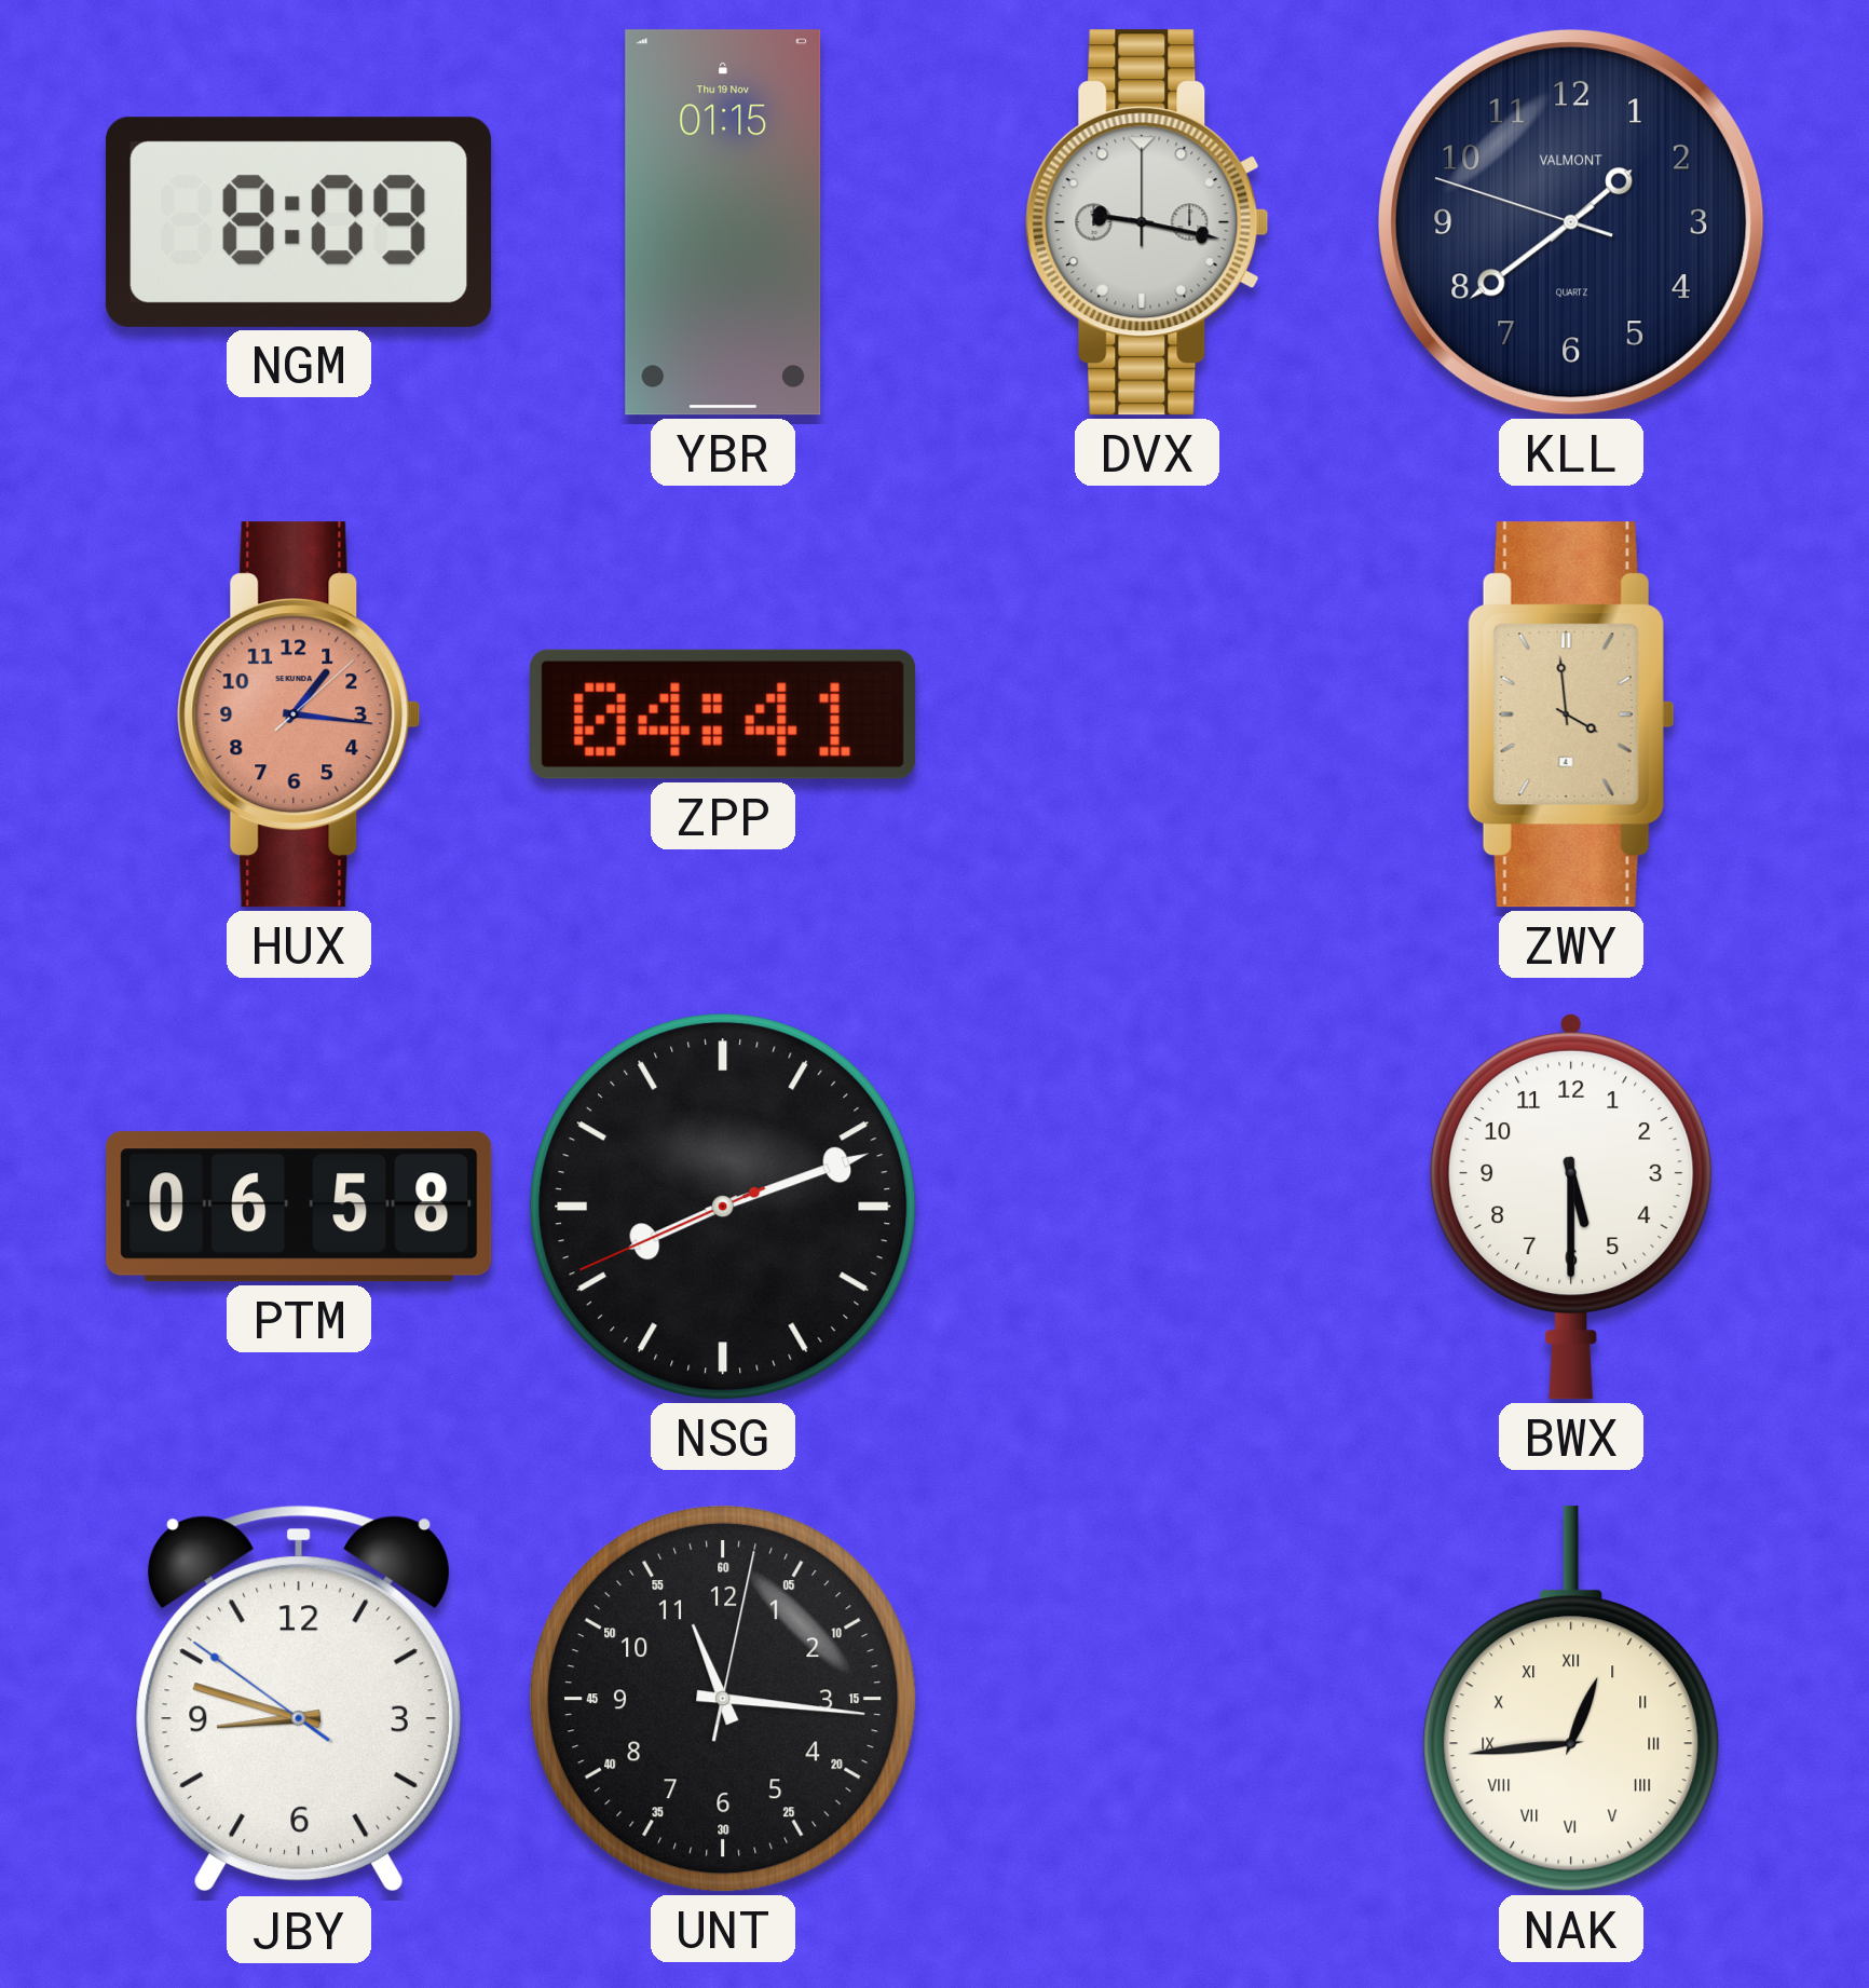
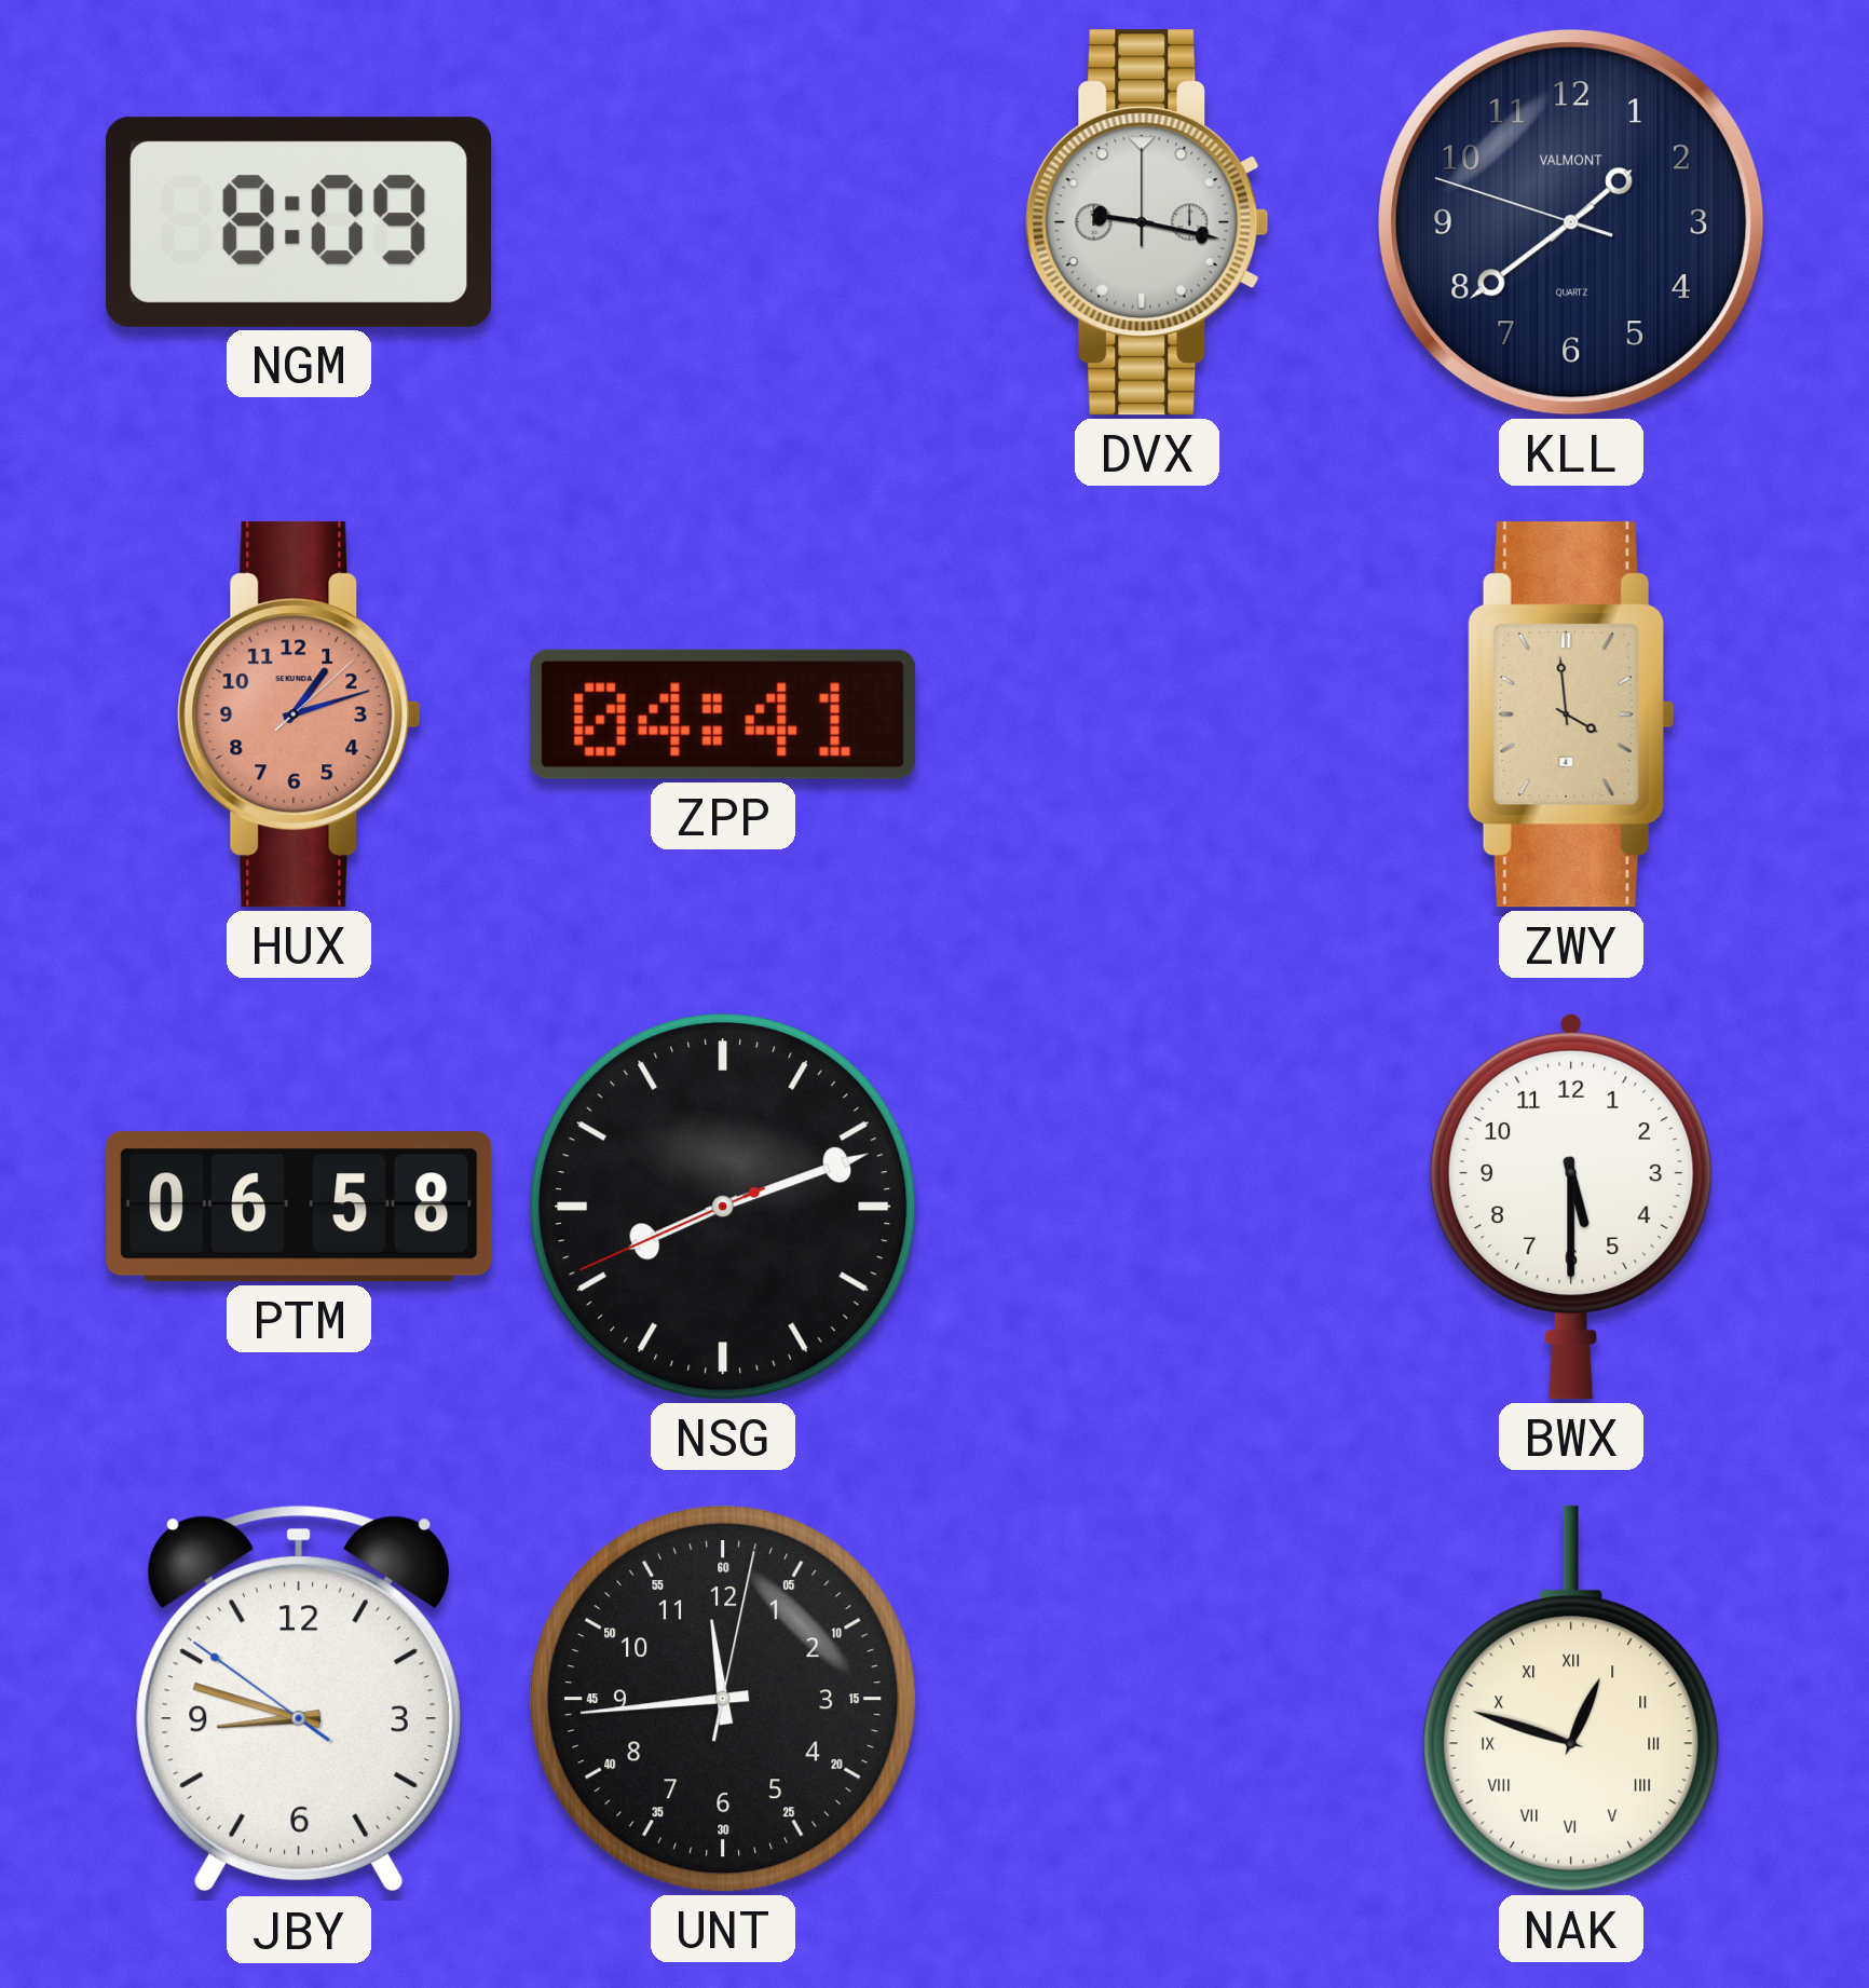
YBR: 01:15 -> none
HUX: 1:16 -> 1:12
UNT: 11:16 -> 11:44
NAK: 12:44 -> 12:48
